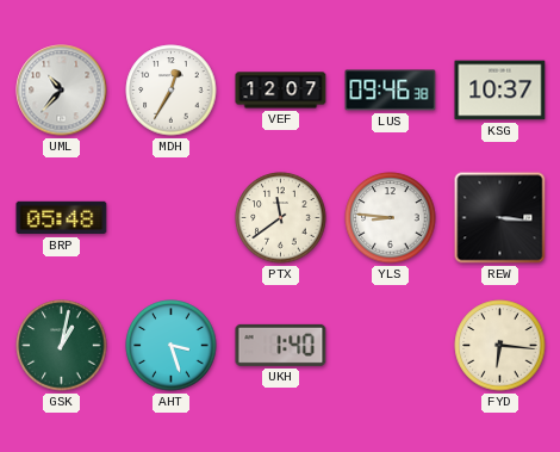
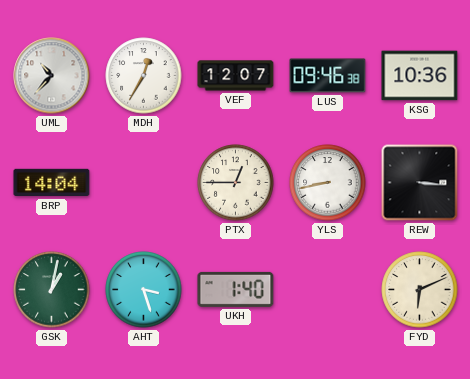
KSG: 10:37 -> 10:36
BRP: 05:48 -> 14:04
PTX: 11:39 -> 12:45
YLS: 8:46 -> 8:43
FYD: 6:16 -> 6:11
